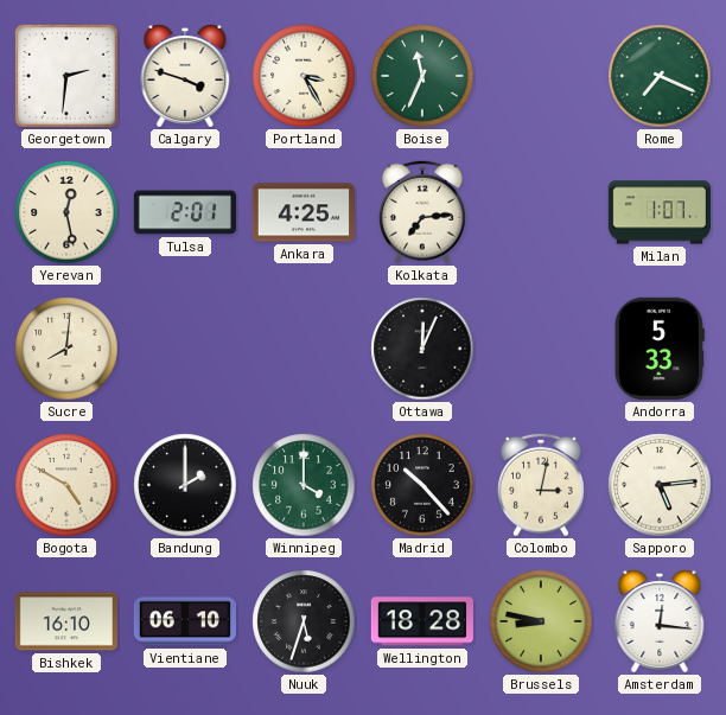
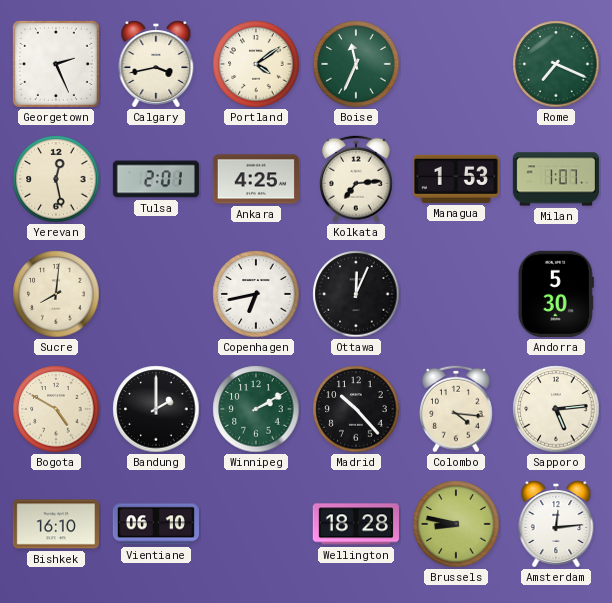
Georgetown: 2:31 -> 2:26
Calgary: 3:48 -> 3:43
Portland: 3:25 -> 4:09
Managua: none -> 1:53
Copenhagen: none -> 6:43
Andorra: 5:33 -> 5:30
Winnipeg: 4:00 -> 2:10
Colombo: 3:02 -> 4:16
Nuuk: 5:33 -> none
Amsterdam: 12:16 -> 12:14
